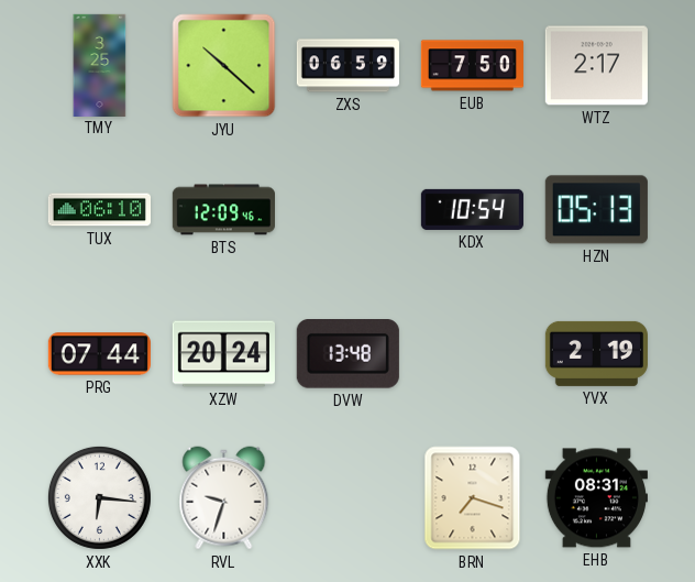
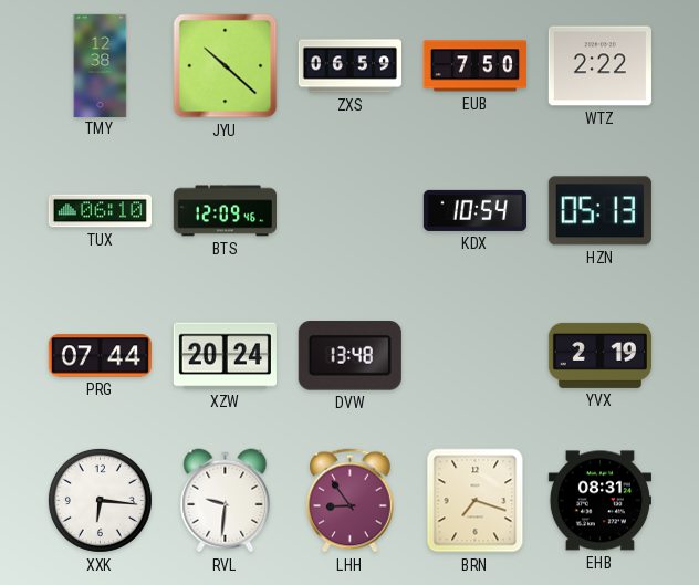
TMY: 3:25 -> 12:38
WTZ: 2:17 -> 2:22
RVL: 9:33 -> 9:31
LHH: none -> 8:54
